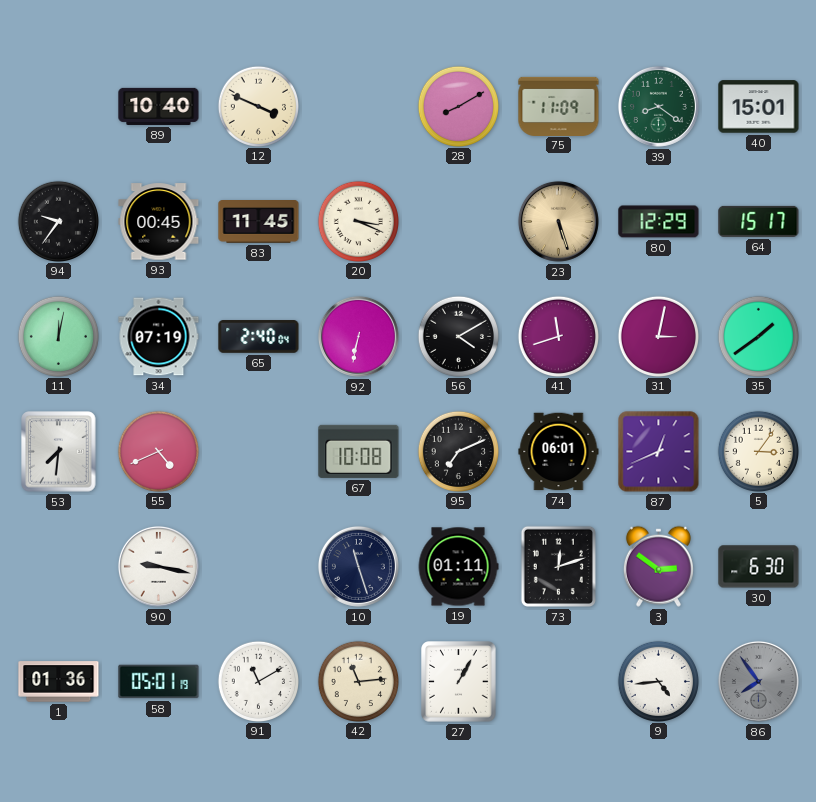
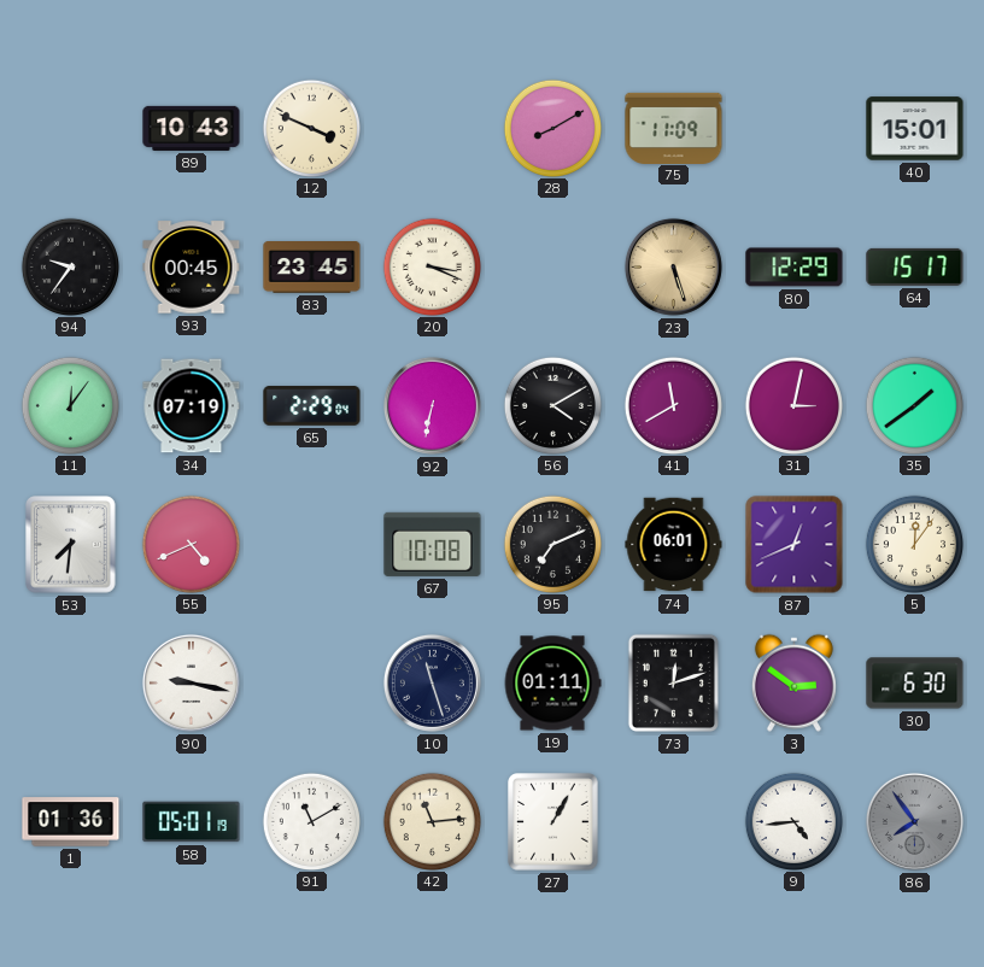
89: 10:40 -> 10:43
39: 8:21 -> none
83: 11:45 -> 23:45
11: 12:02 -> 12:06
65: 2:40 -> 2:29
41: 11:42 -> 11:40
5: 3:06 -> 12:06
